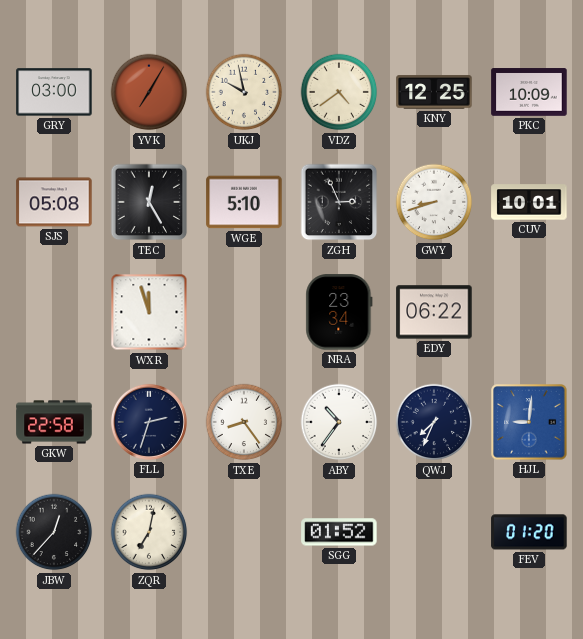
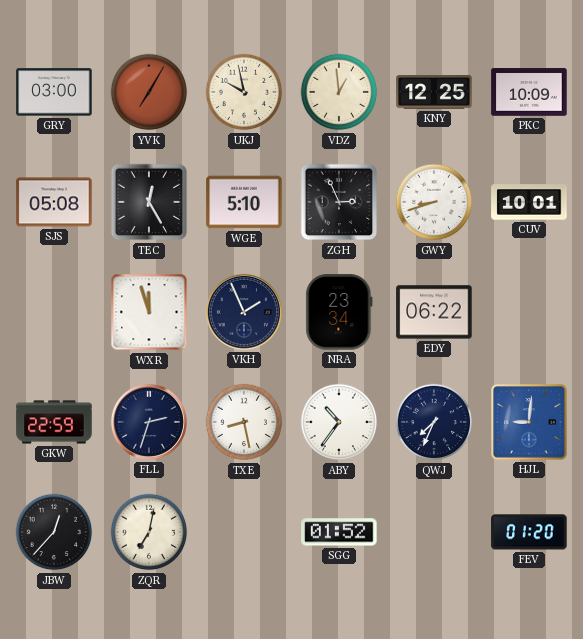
VDZ: 4:39 -> 12:59
VKH: none -> 1:56
GKW: 22:58 -> 22:59
TXE: 8:24 -> 8:28
